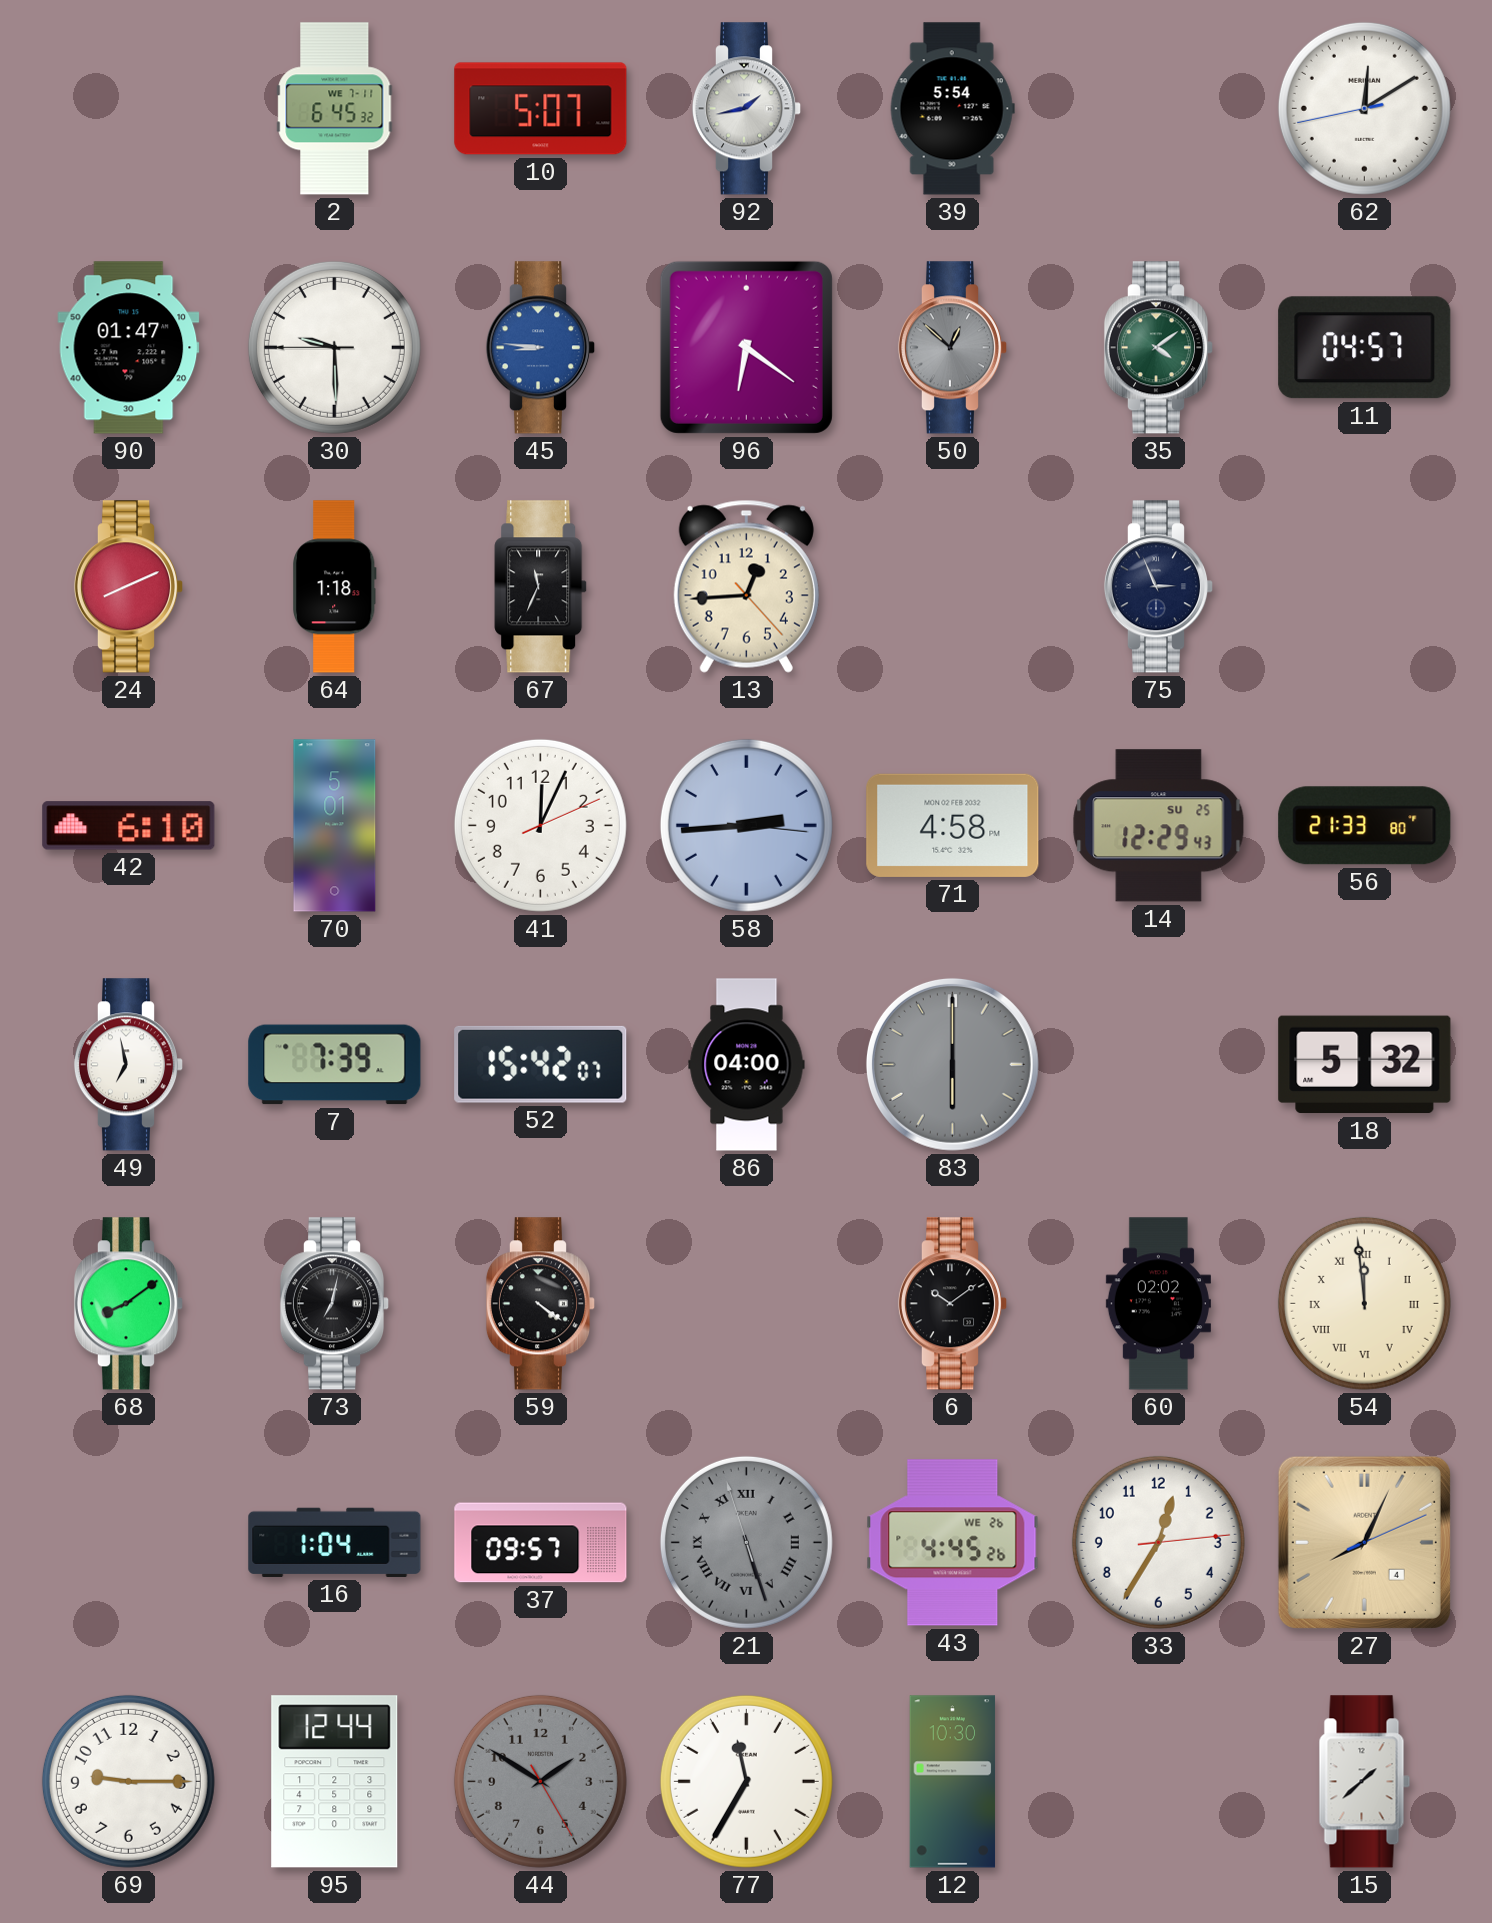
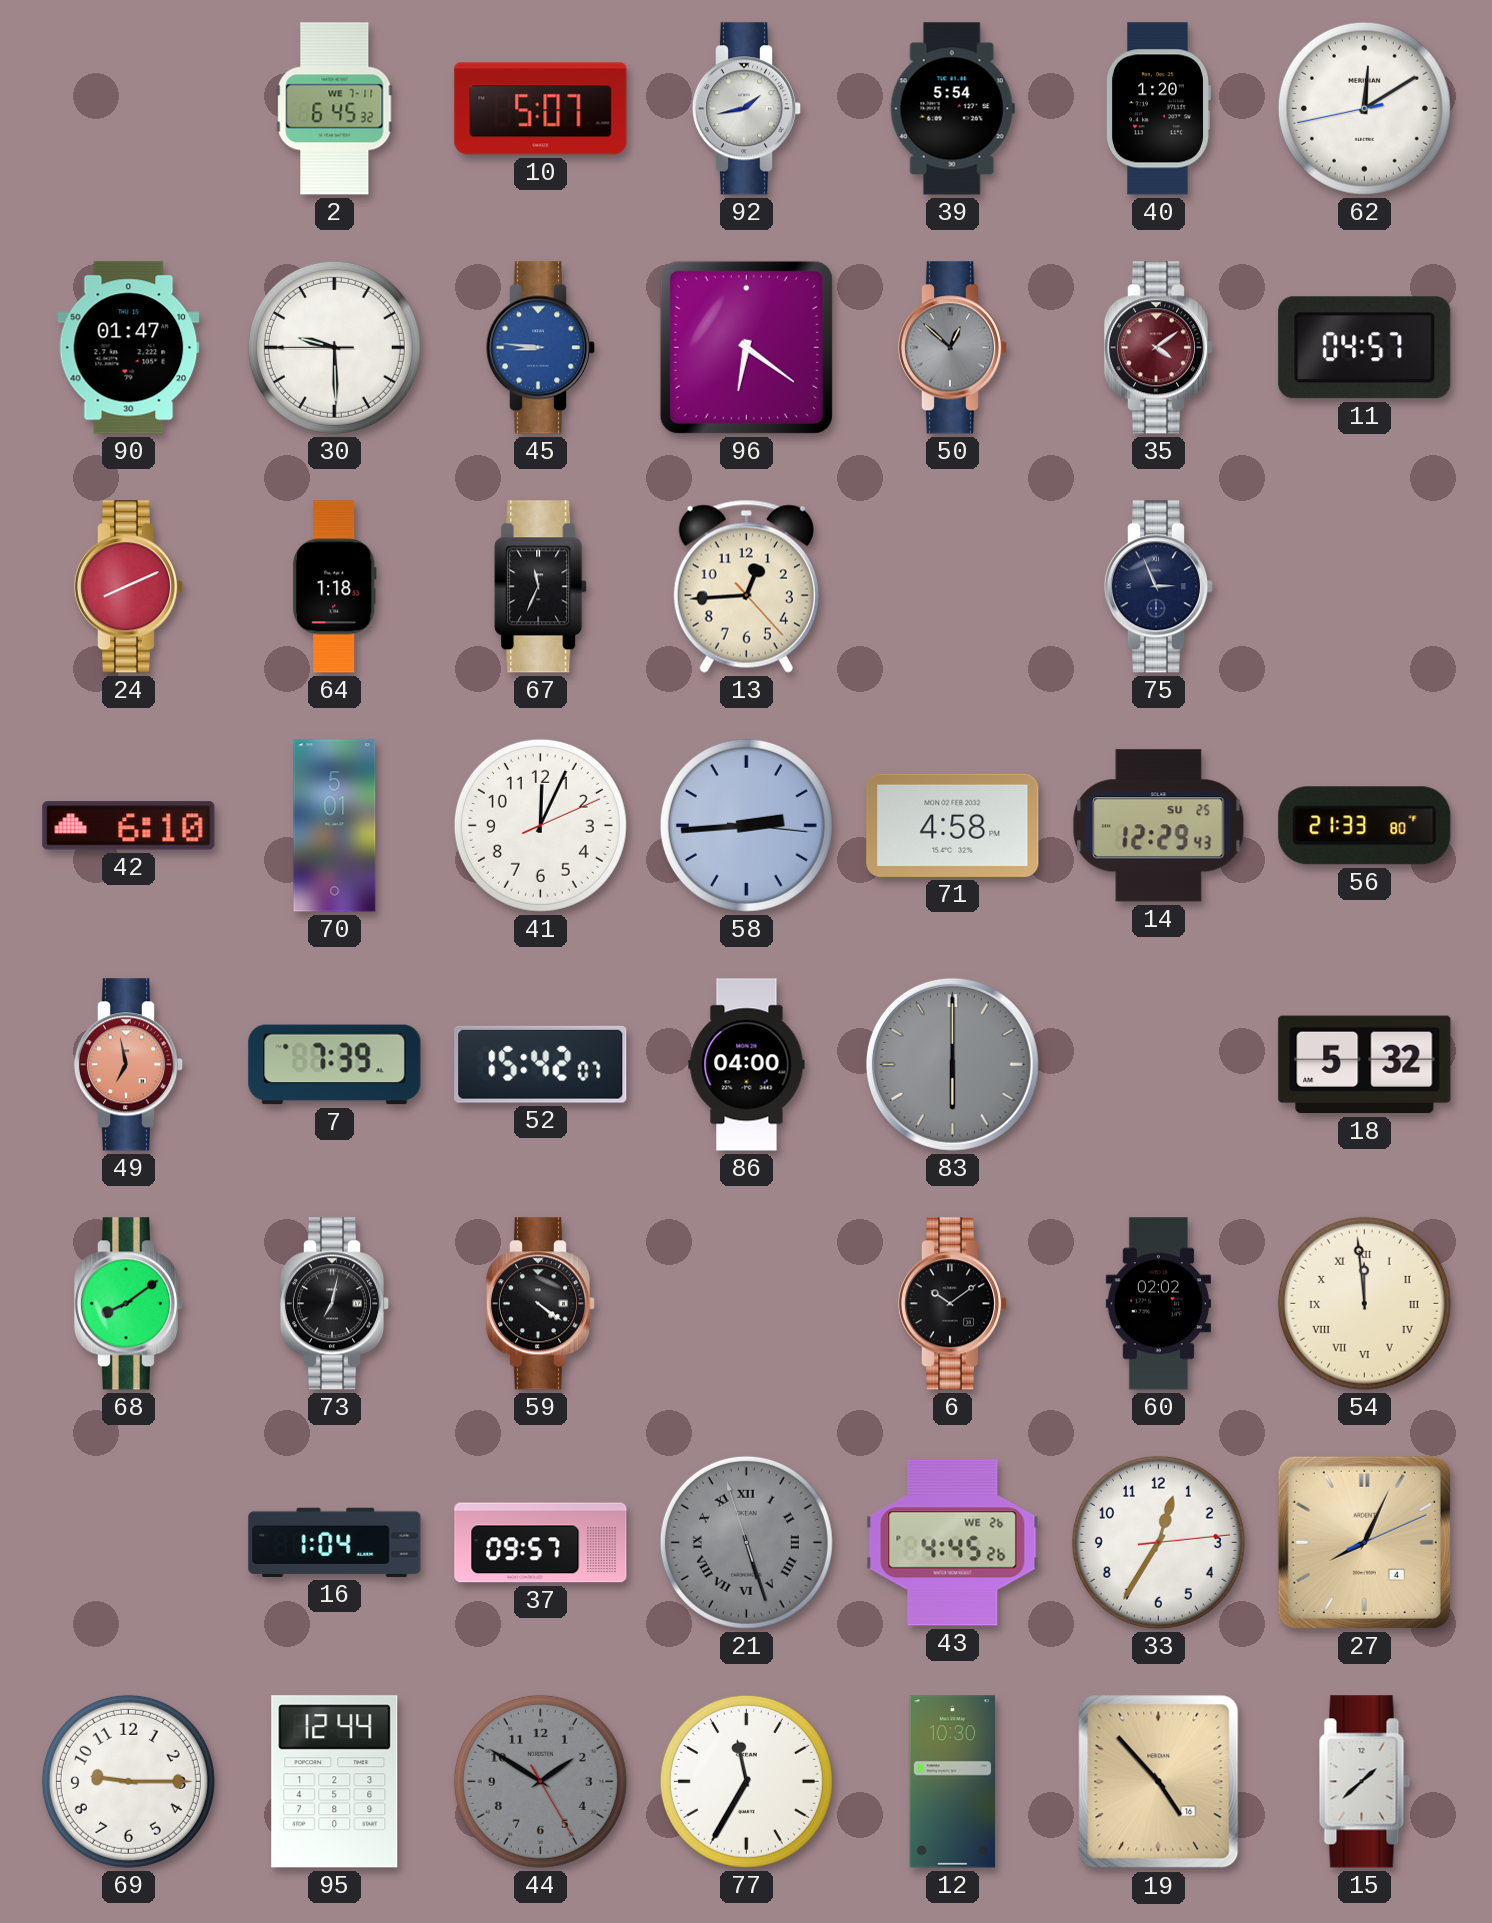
40: none -> 1:20
35 dial: green -> burgundy
49 dial: white -> salmon
19: none -> 4:53
